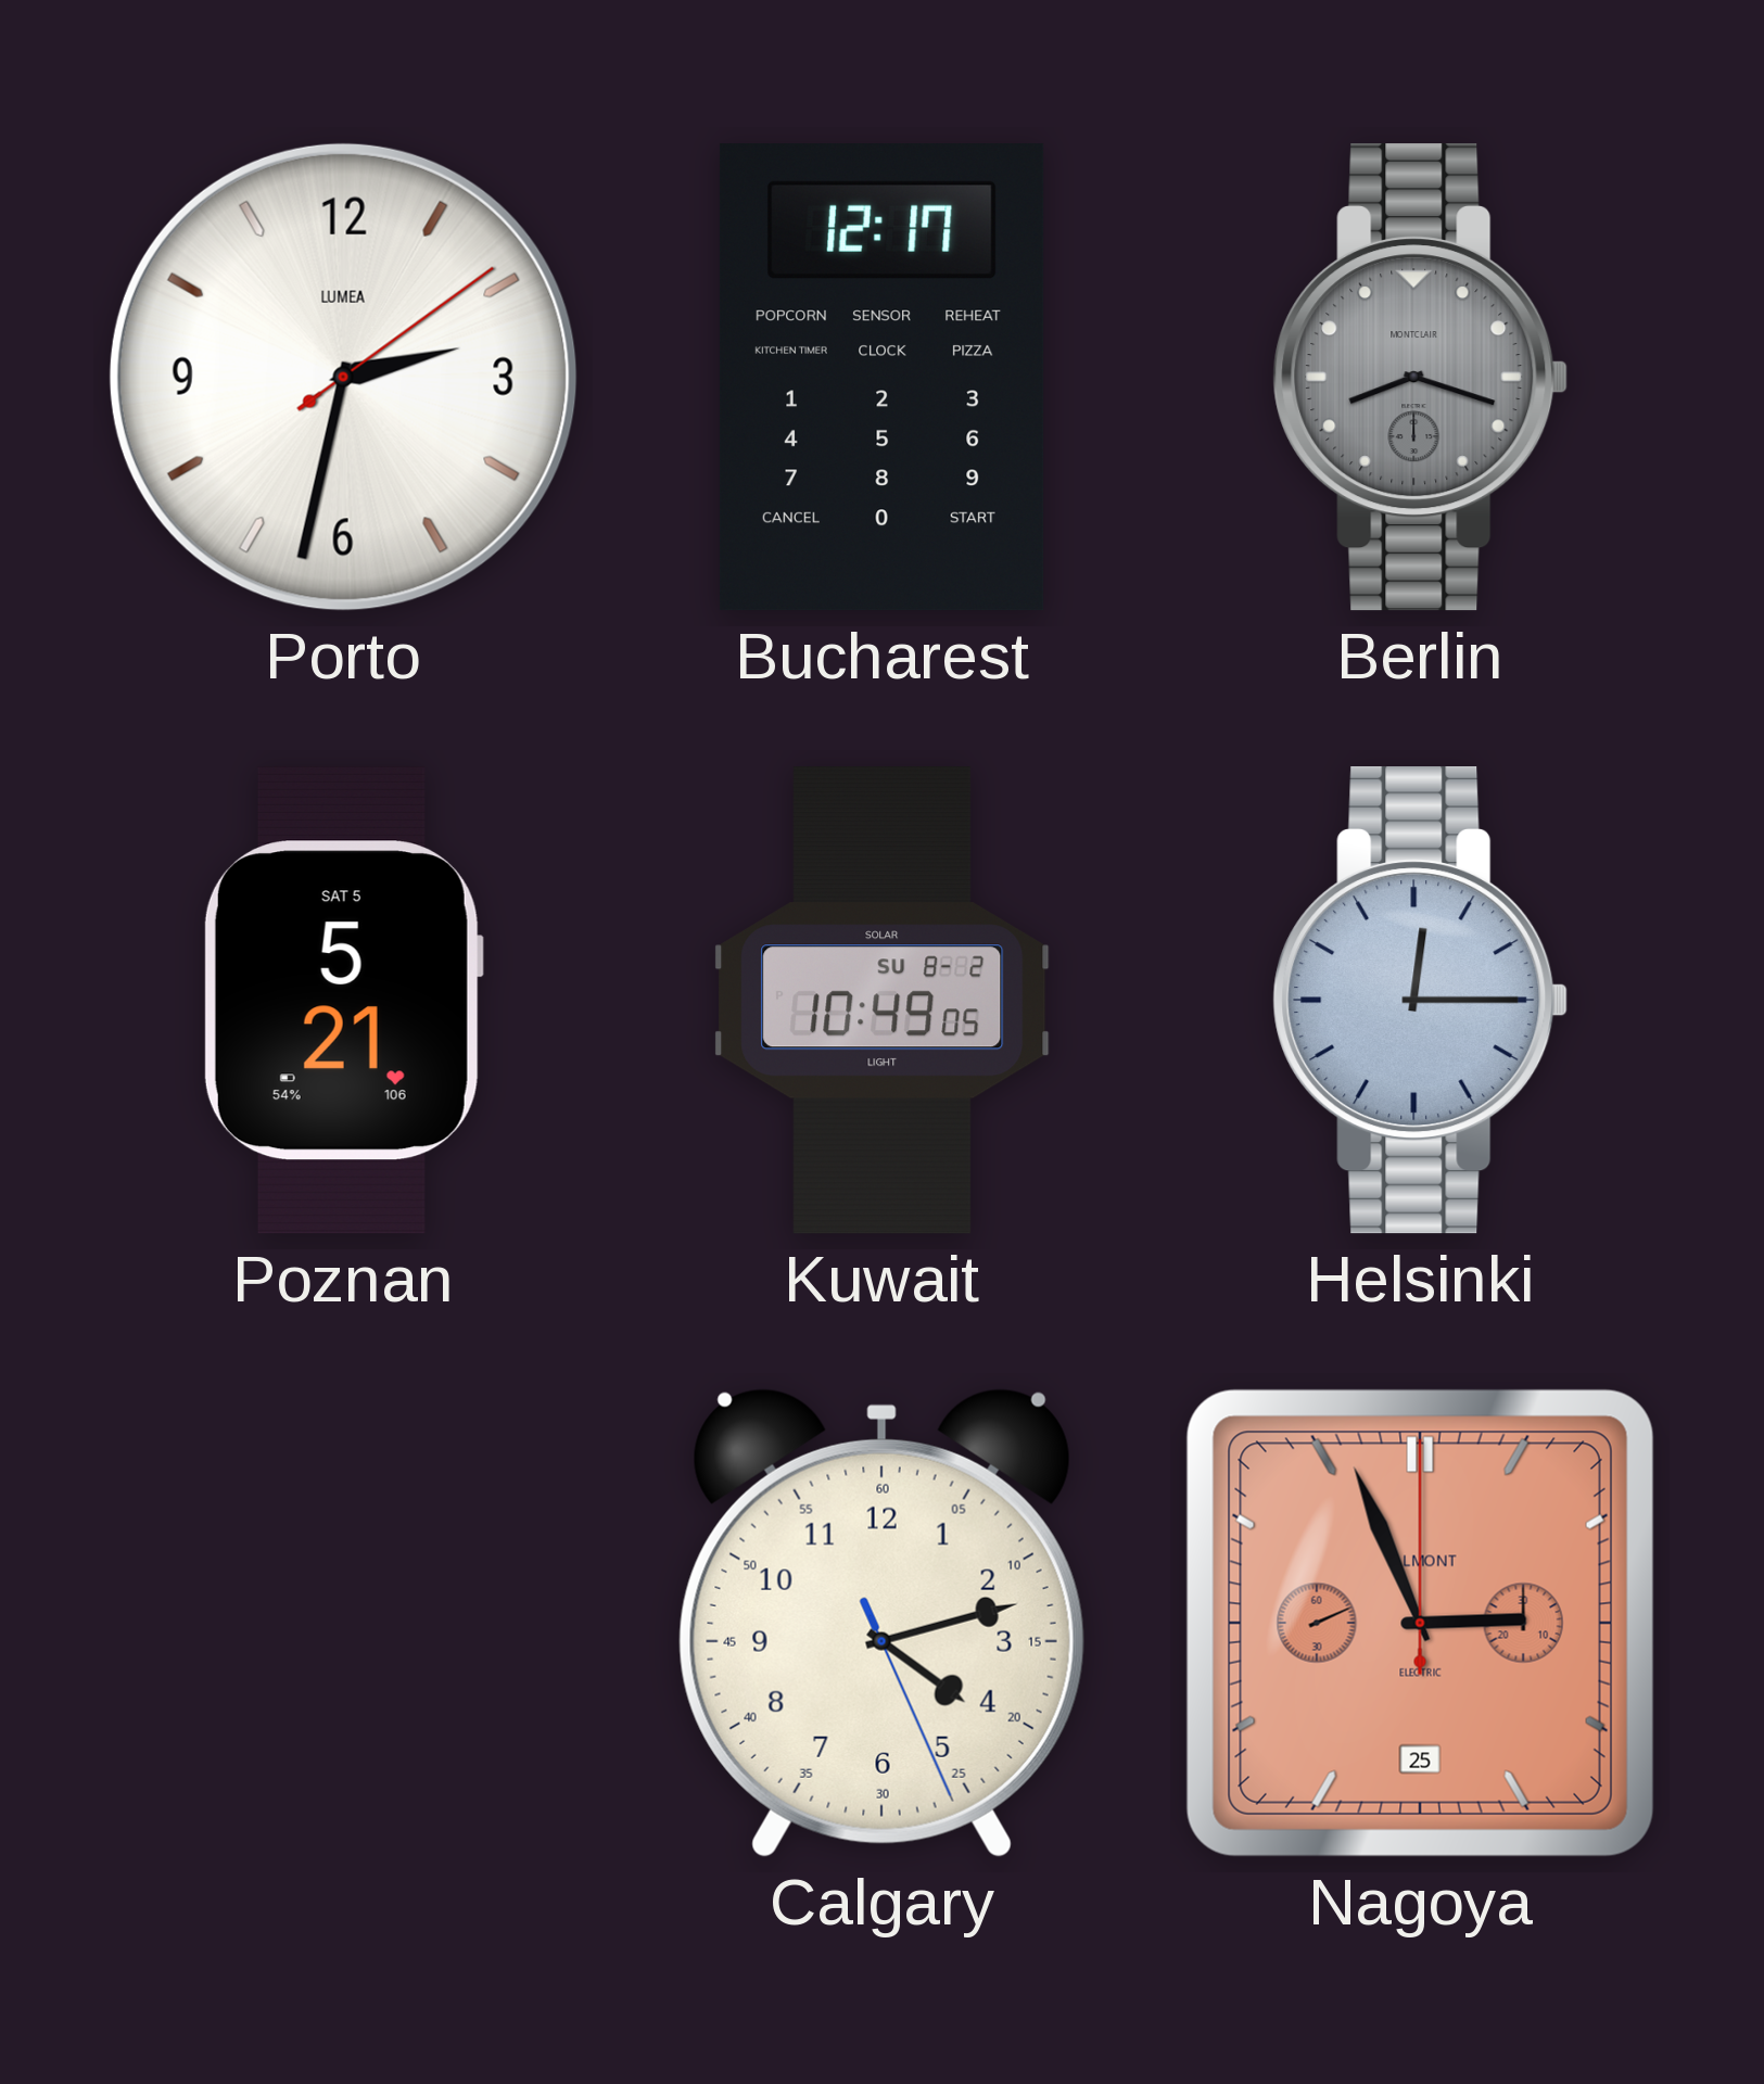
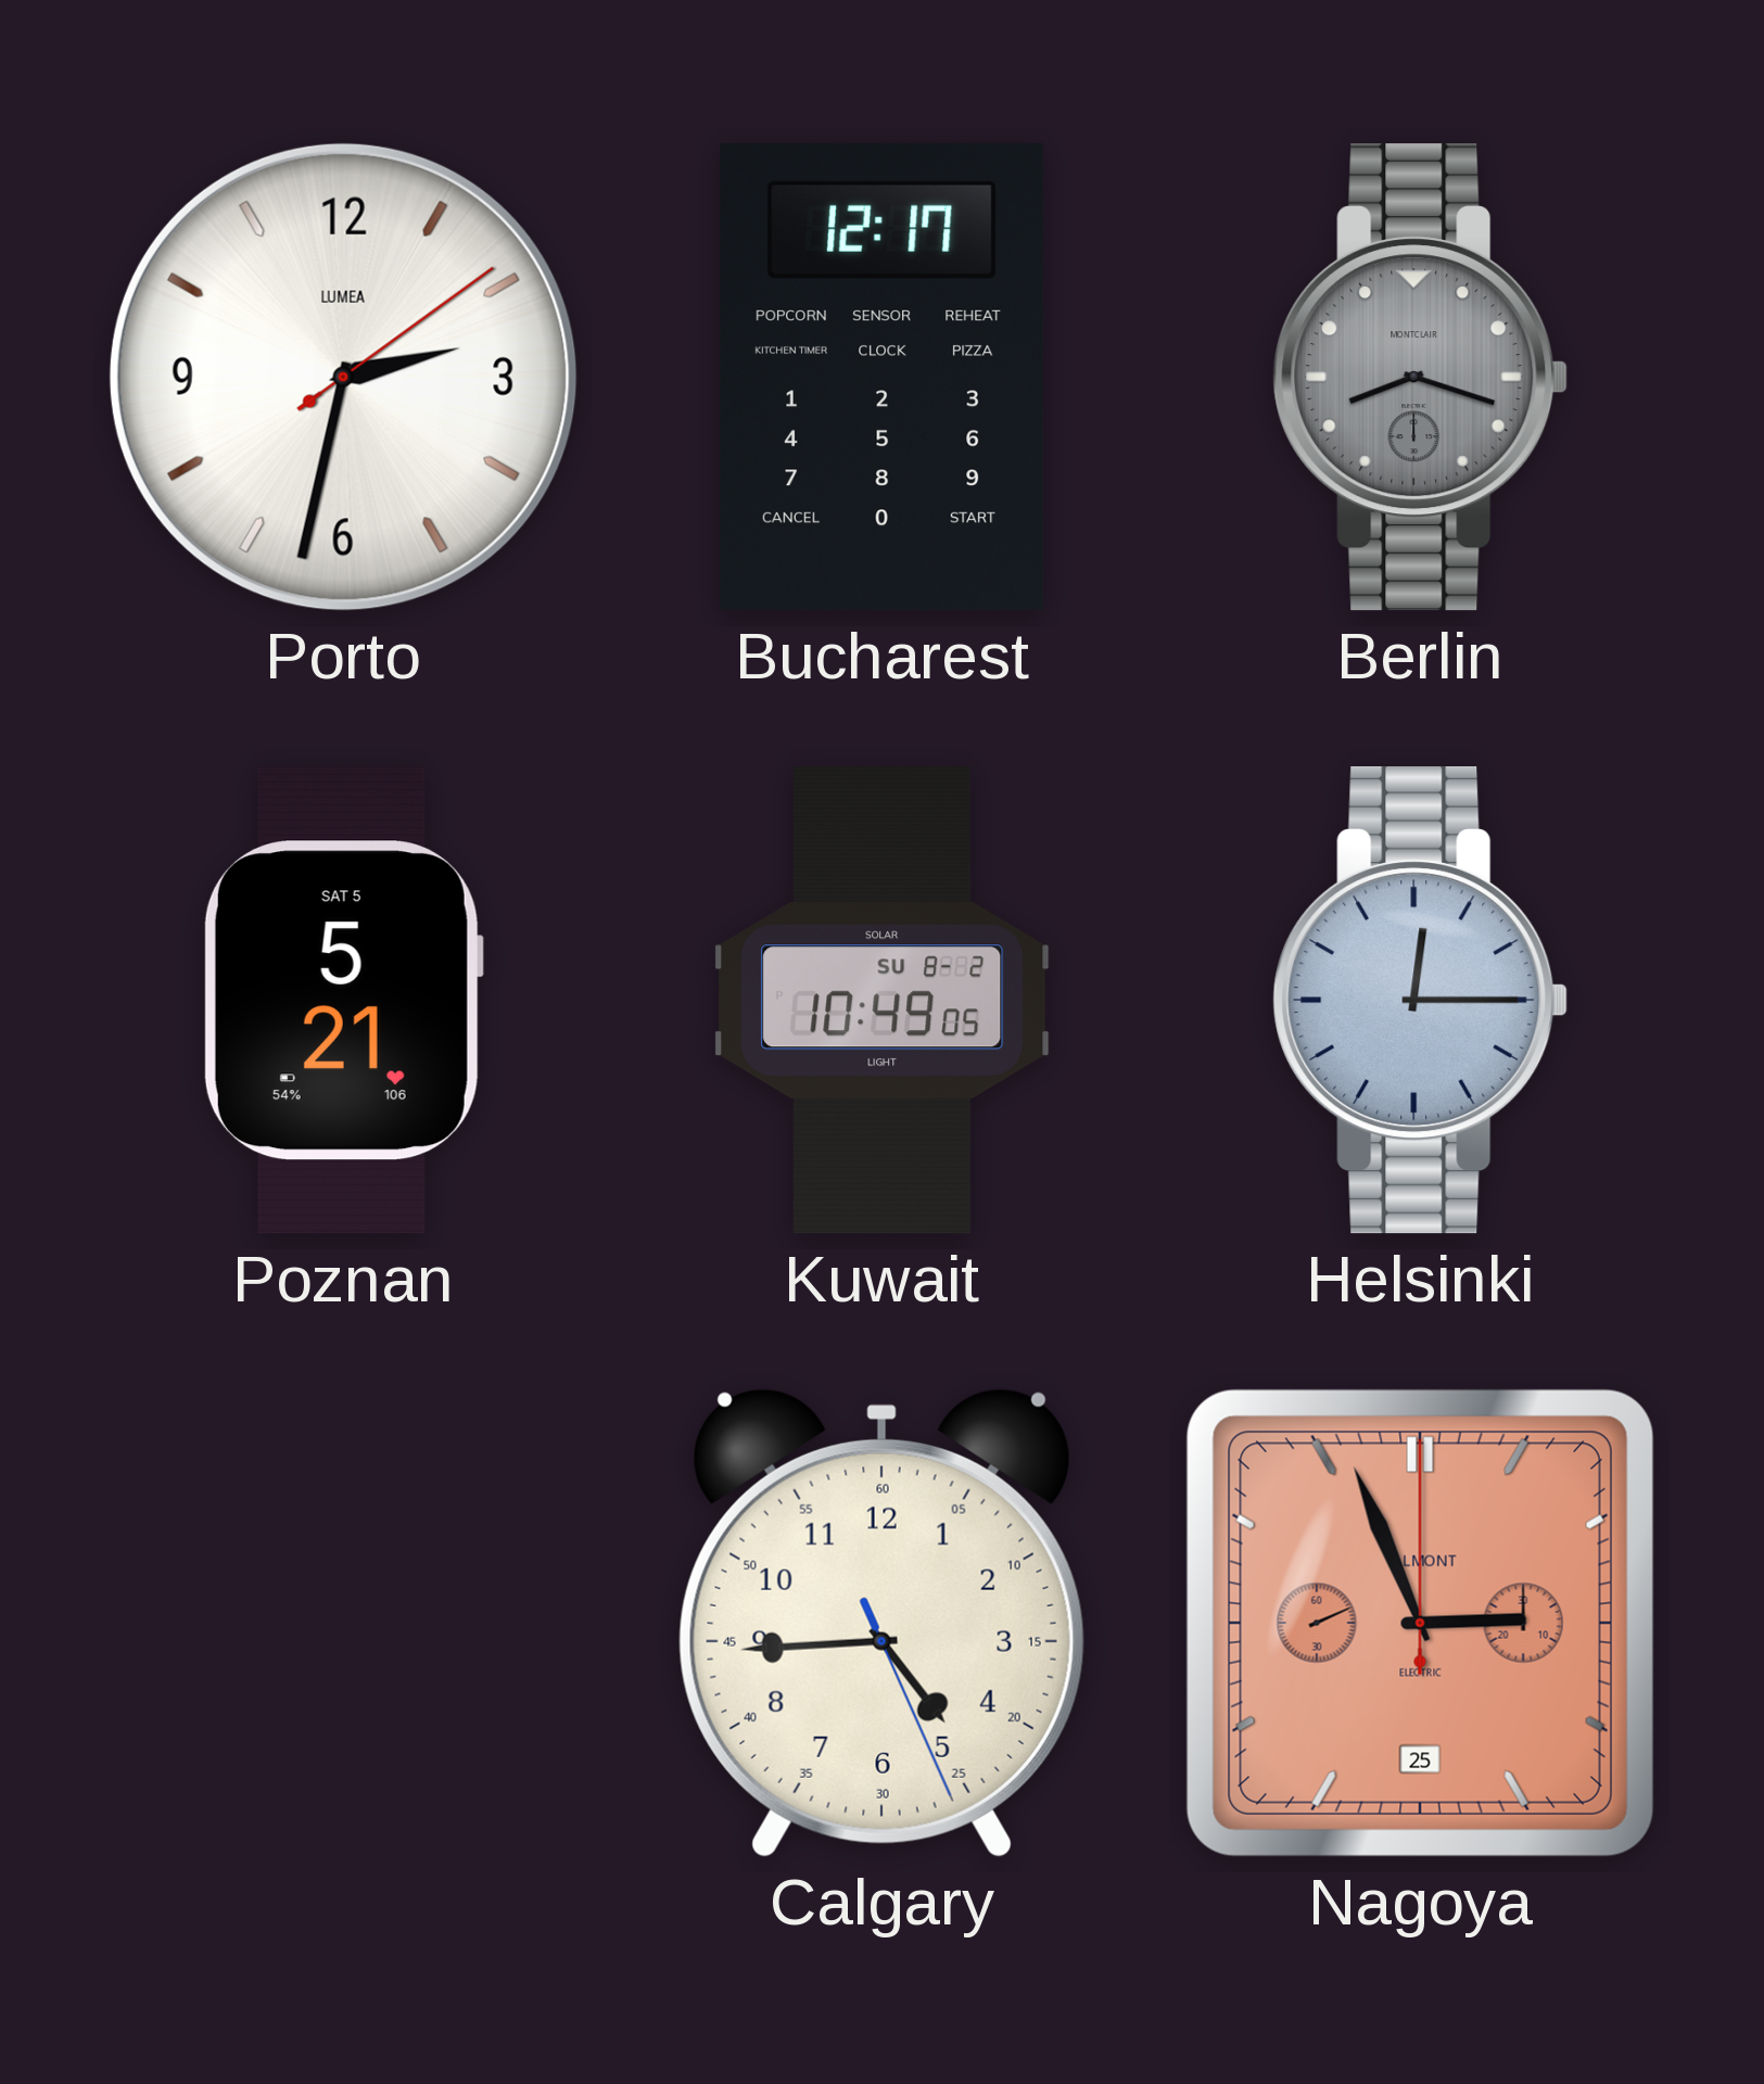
Calgary: 4:12 -> 4:44
